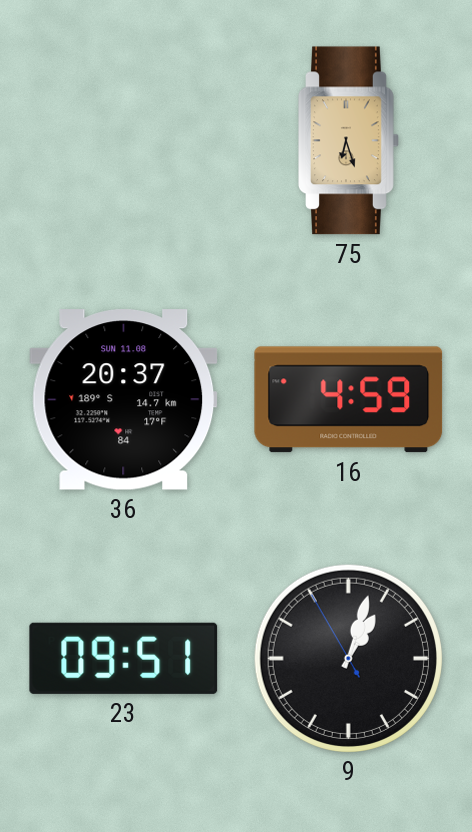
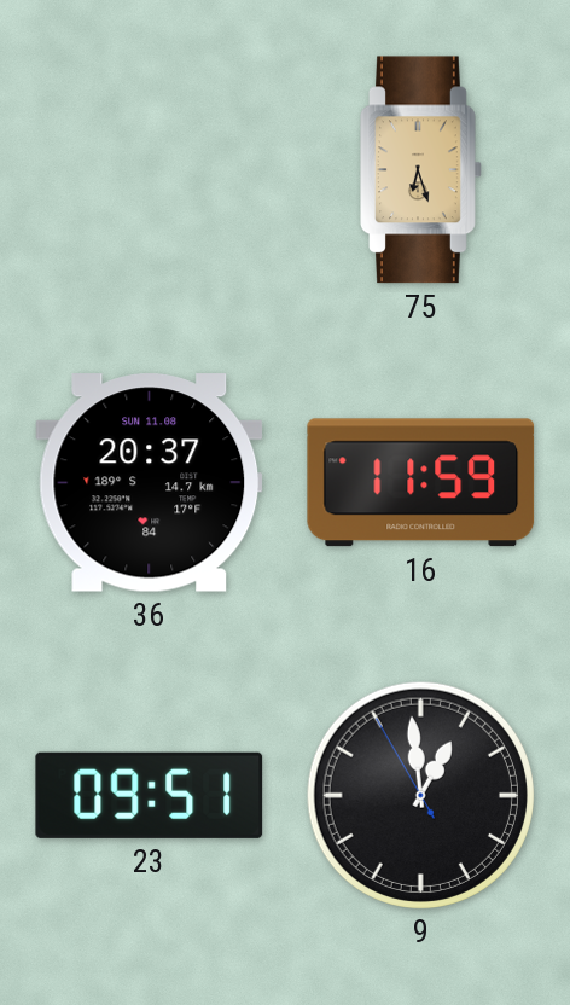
16: 4:59 -> 11:59
9: 1:02 -> 12:58
